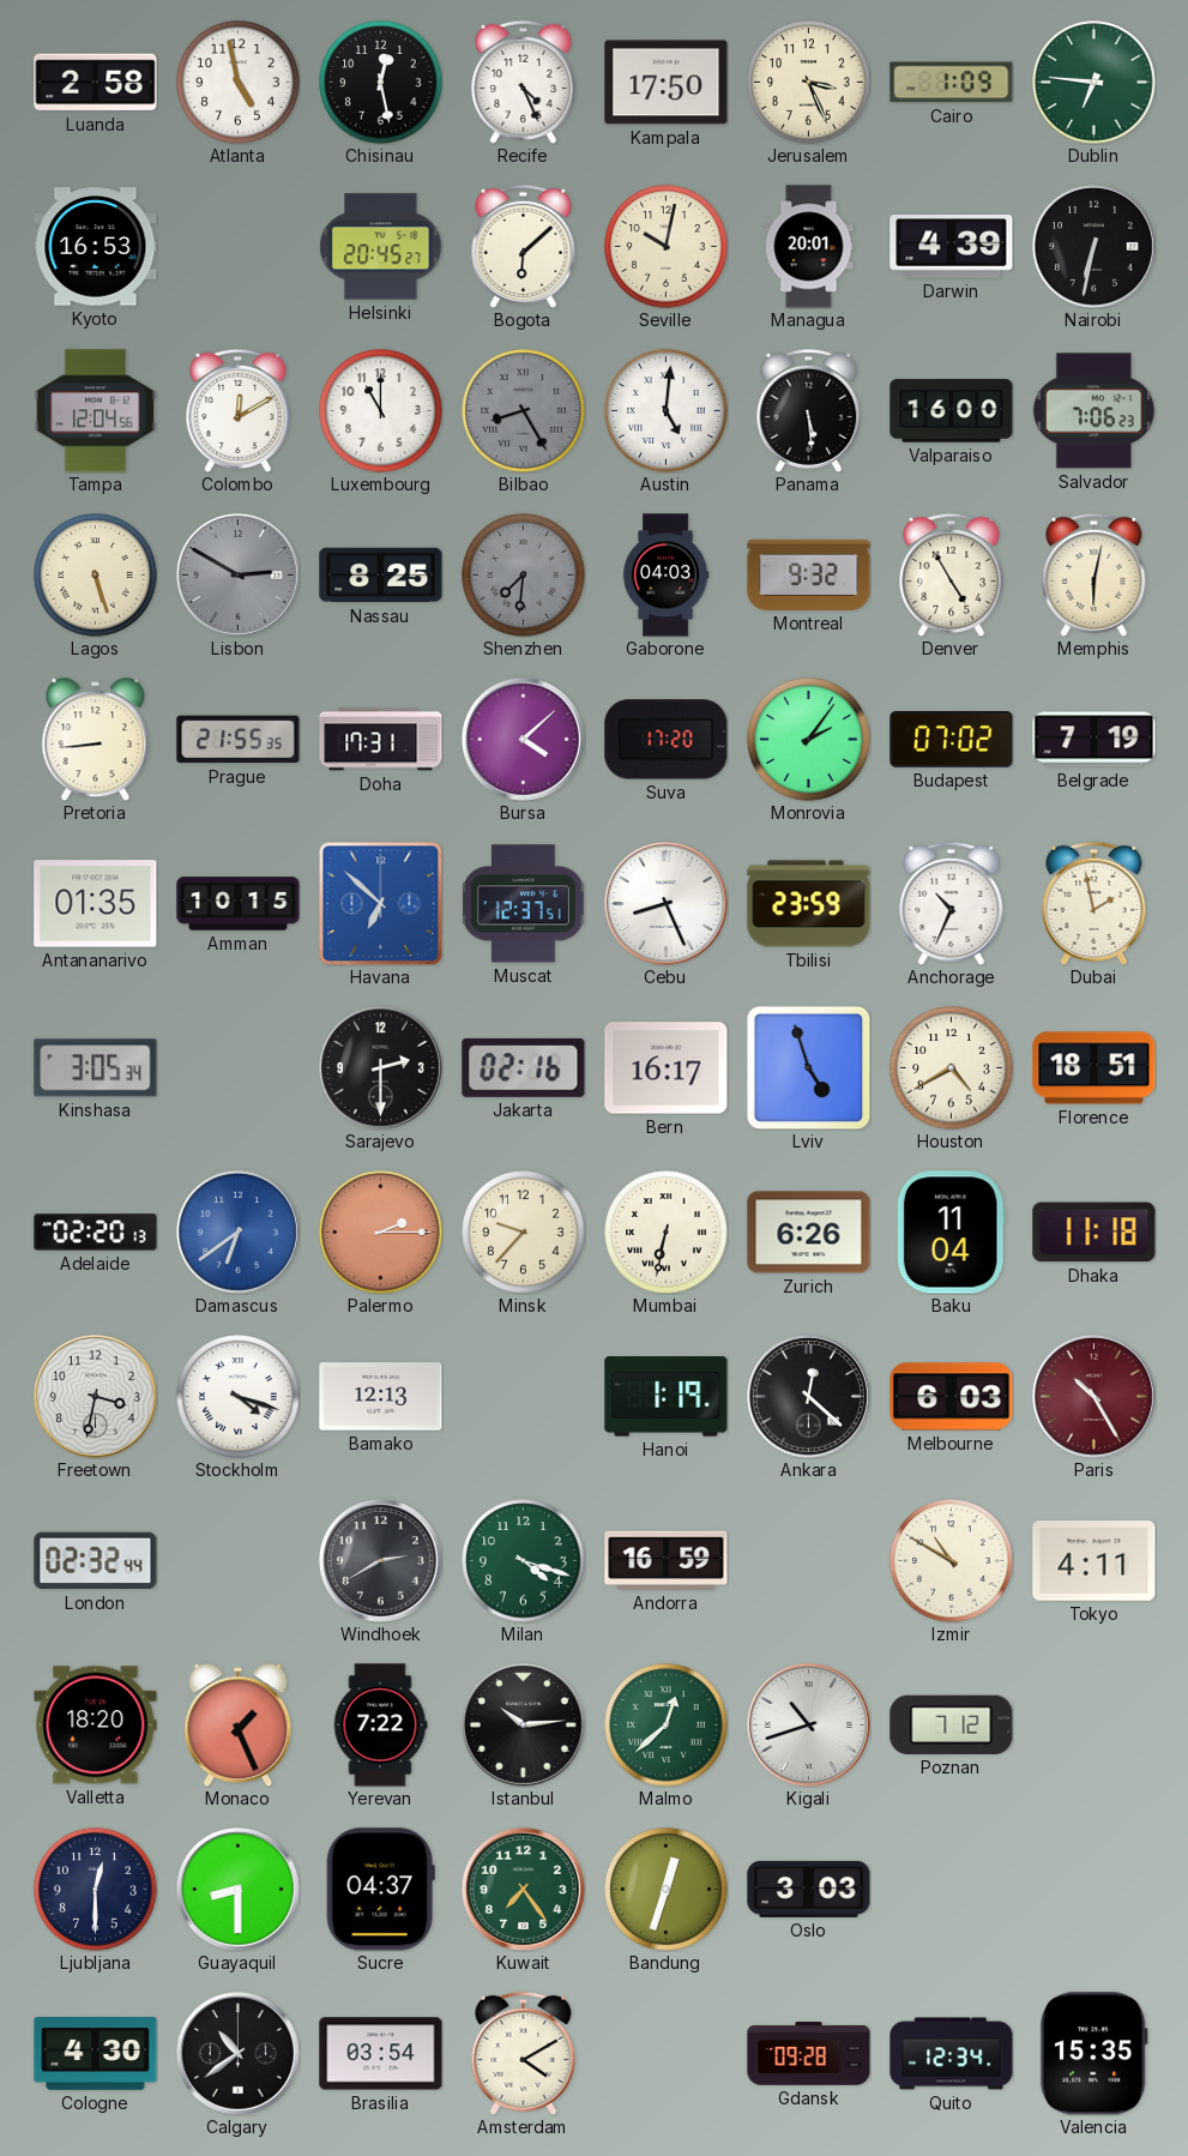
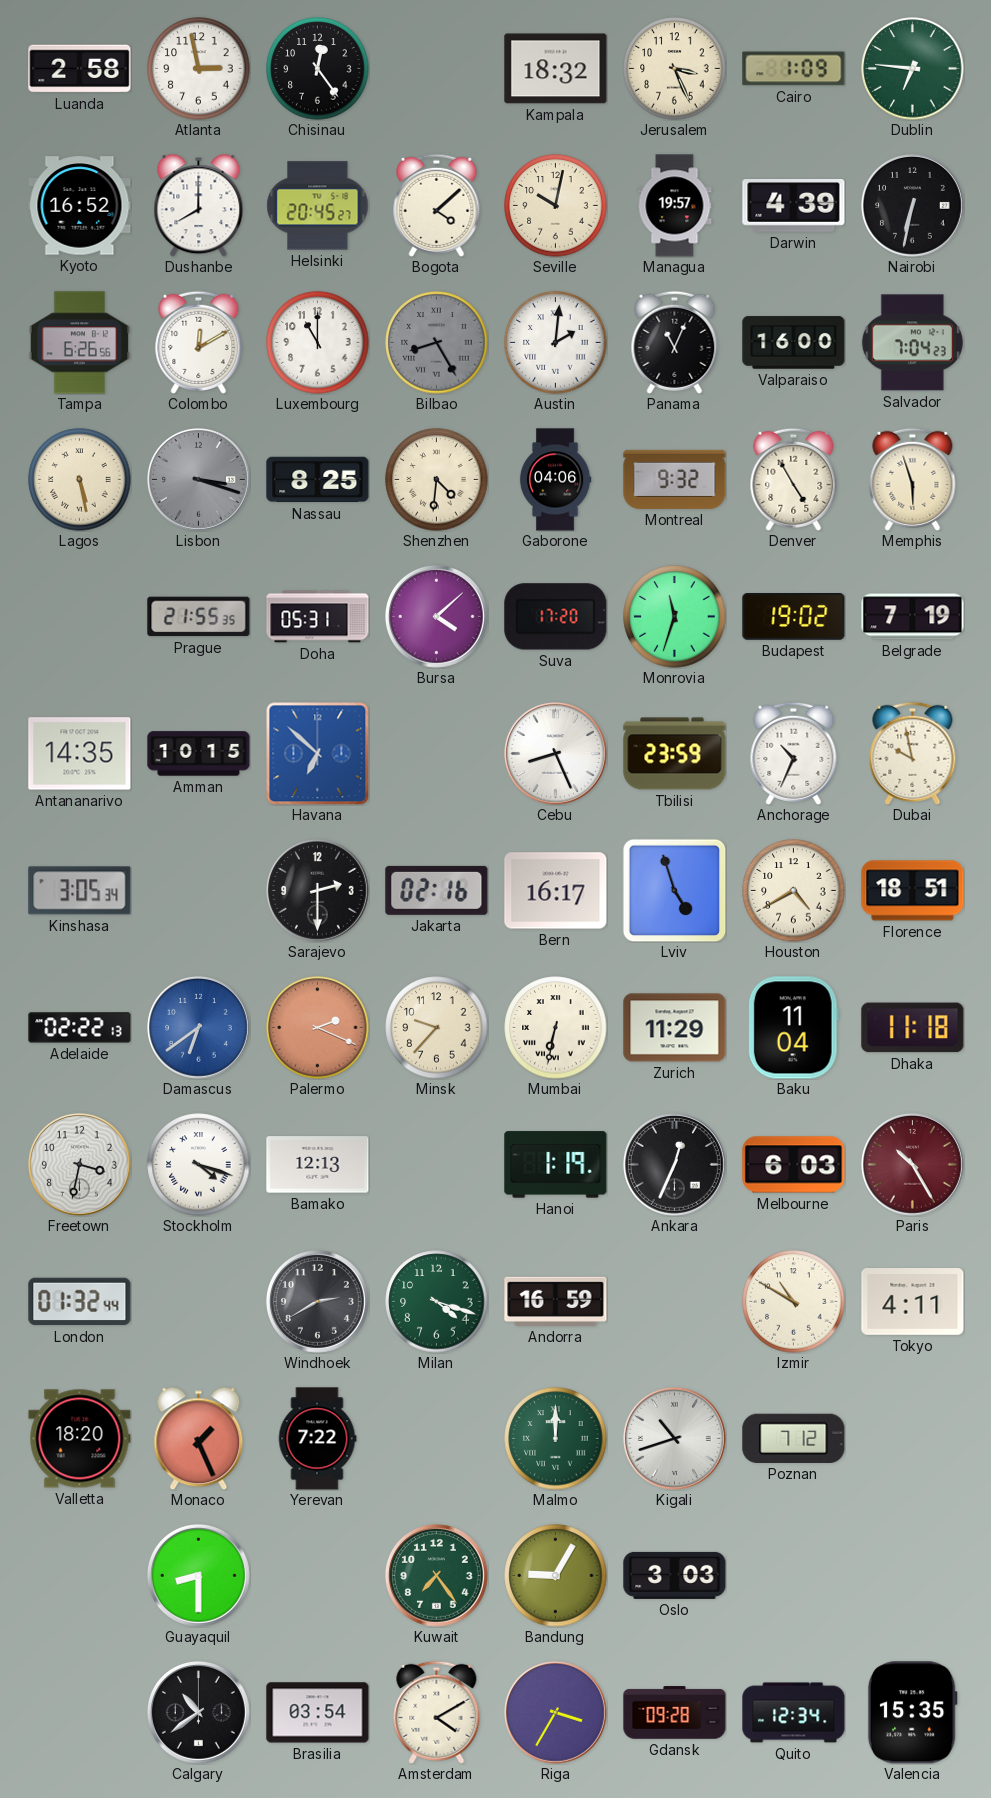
Atlanta: 4:58 -> 2:58
Chisinau: 12:28 -> 12:24
Recife: 4:26 -> none
Kampala: 17:50 -> 18:32
Kyoto: 16:53 -> 16:52
Dushanbe: none -> 8:00
Bogota: 6:08 -> 4:08
Managua: 20:01 -> 19:57
Tampa: 12:04 -> 6:26
Austin: 5:01 -> 2:01
Panama: 5:29 -> 11:04
Salvador: 7:06 -> 7:04
Lagos: 5:27 -> 5:28
Lisbon: 2:50 -> 3:18
Shenzhen: 7:31 -> 4:31
Shenzhen dial: grey -> cream
Gaborone: 04:03 -> 04:06
Memphis: 6:02 -> 5:57
Pretoria: 8:44 -> none
Doha: 17:31 -> 05:31
Monrovia: 2:06 -> 11:33
Budapest: 07:02 -> 19:02
Antananarivo: 01:35 -> 14:35
Muscat: 12:37 -> none
Dubai: 1:58 -> 9:58
Adelaide: 02:20 -> 02:22
Palermo: 2:15 -> 2:19
Zurich: 6:26 -> 11:29
Ankara: 12:22 -> 12:34
London: 02:32 -> 01:32
Istanbul: 10:14 -> none
Malmo: 12:38 -> 12:00
Ljubljana: 12:30 -> none
Sucre: 04:37 -> none
Bandung: 12:33 -> 9:05
Cologne: 4:30 -> none
Riga: none -> 3:35
